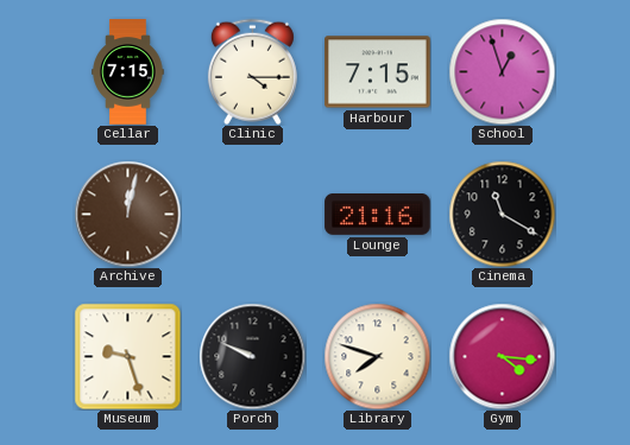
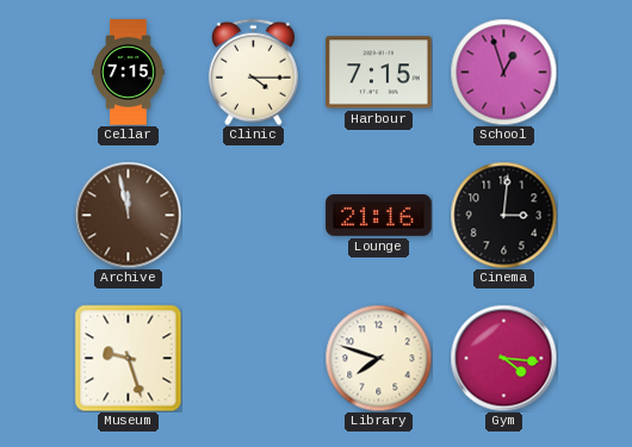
Archive: 12:02 -> 11:58
Cinema: 11:20 -> 3:01
Porch: 9:49 -> none
